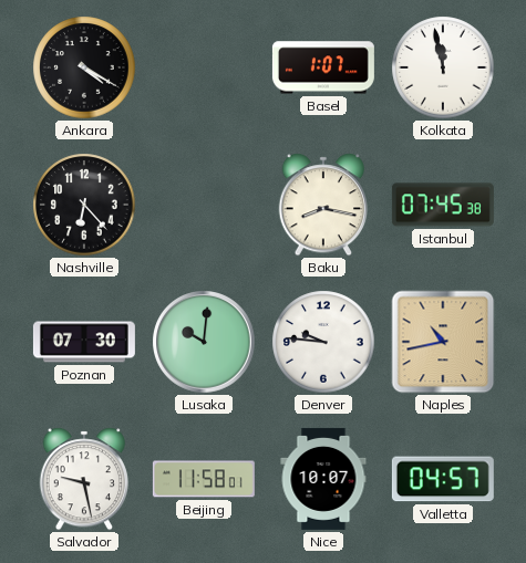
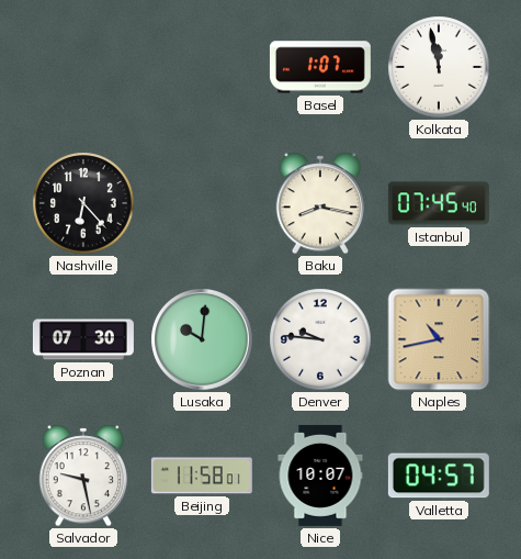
Ankara: 4:20 -> none
Istanbul: 07:45:38 -> 07:45:40
